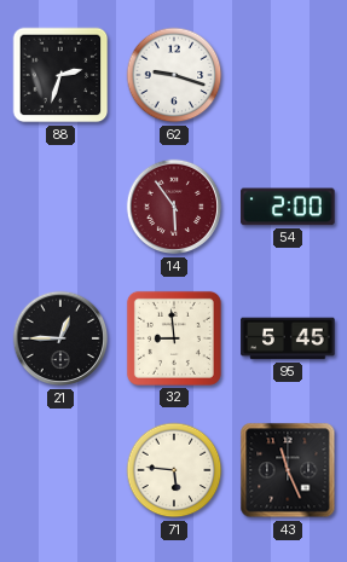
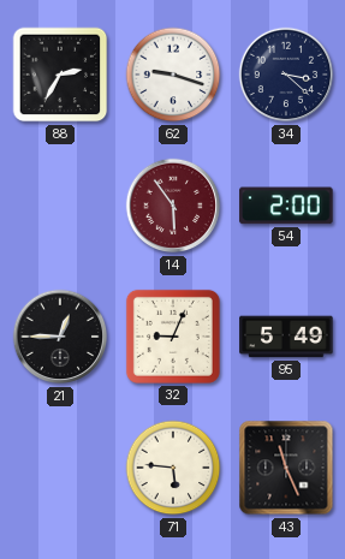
88: 2:33 -> 2:35
34: none -> 3:22
32: 8:59 -> 9:04
95: 5:45 -> 5:49
